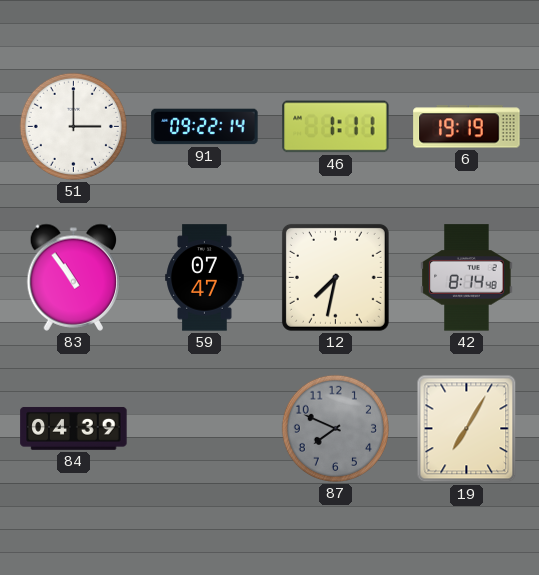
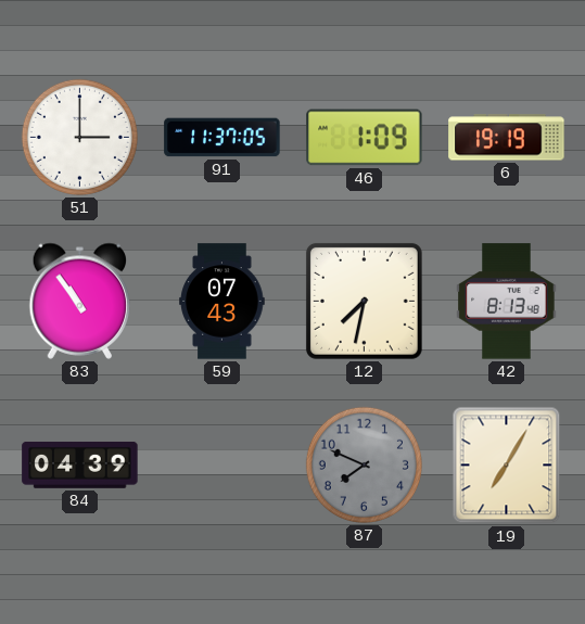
91: 09:22 -> 11:37
46: 1:11 -> 1:09
59: 07:47 -> 07:43
42: 8:14 -> 8:13
